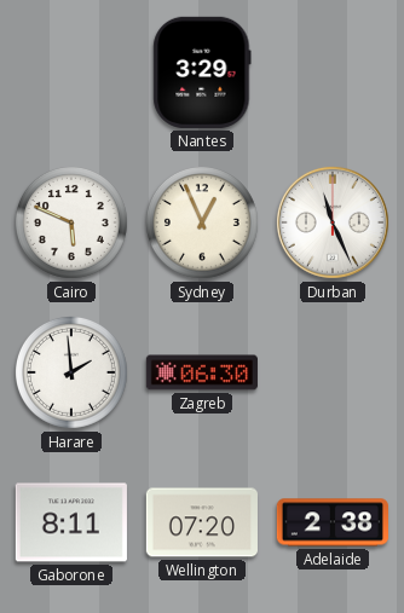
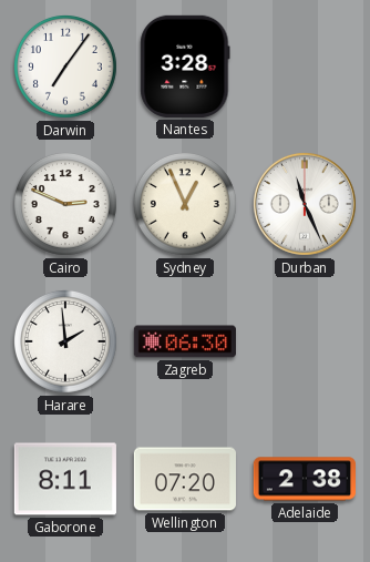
Darwin: none -> 7:06
Nantes: 3:29 -> 3:28
Cairo: 5:49 -> 2:49
